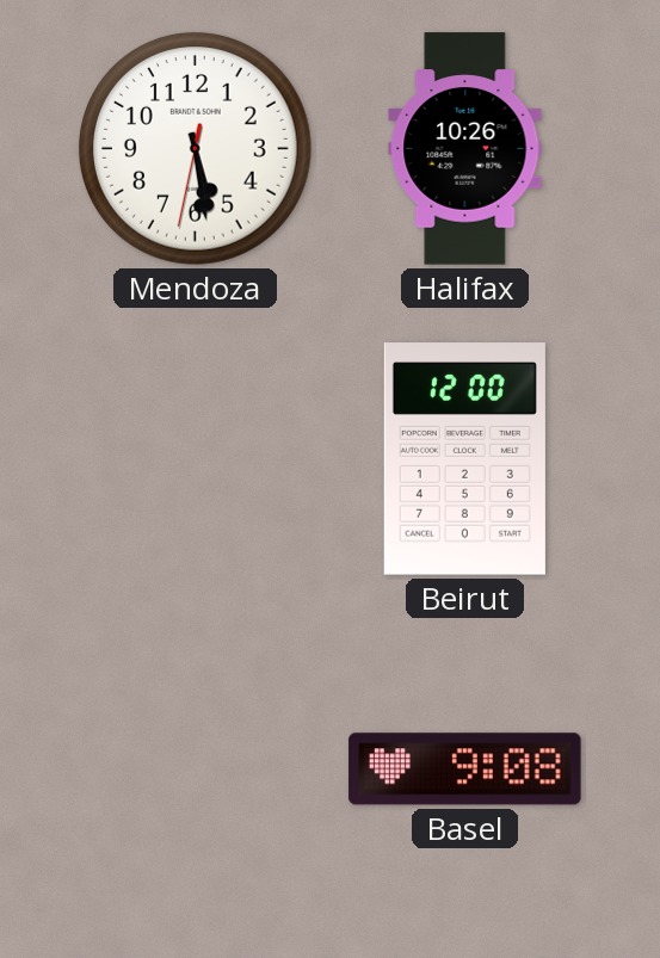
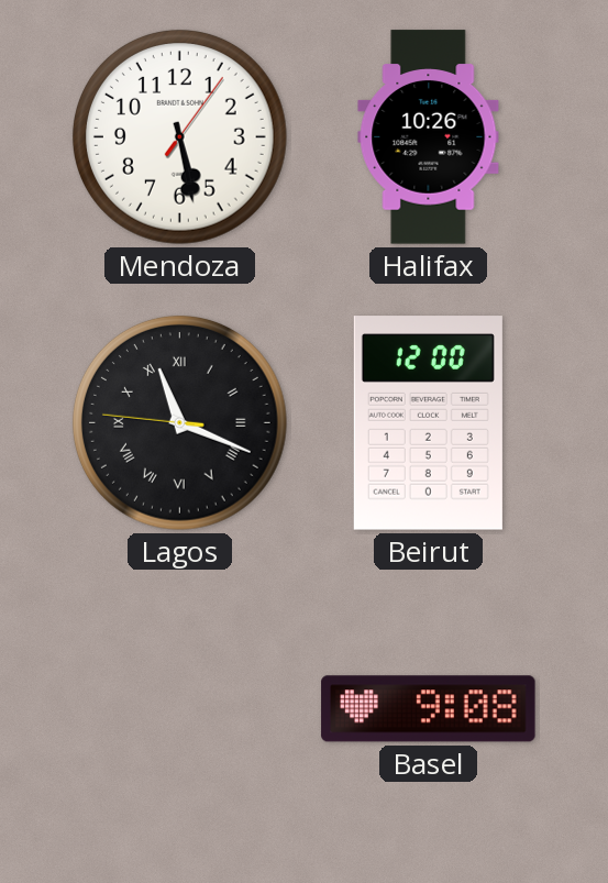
Mendoza: 5:28:32 -> 5:28:06
Lagos: none -> 11:18
